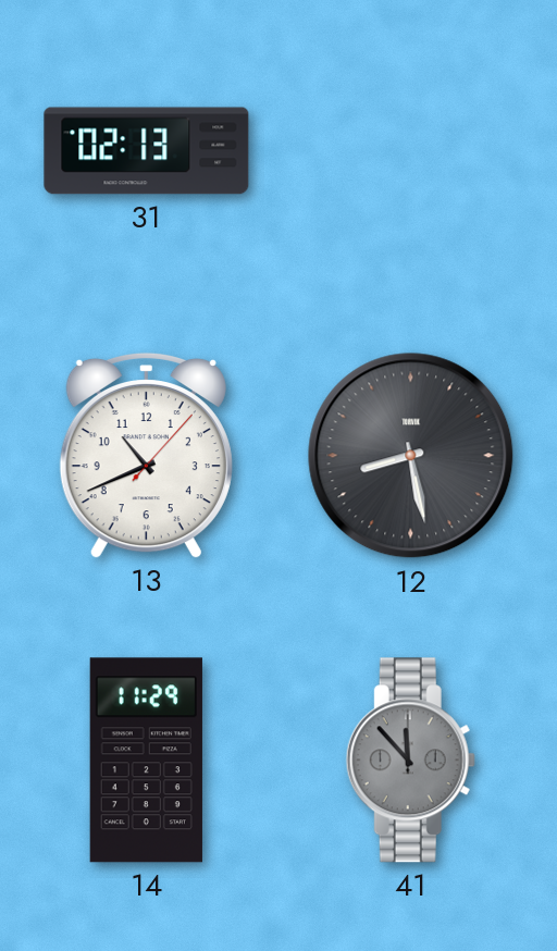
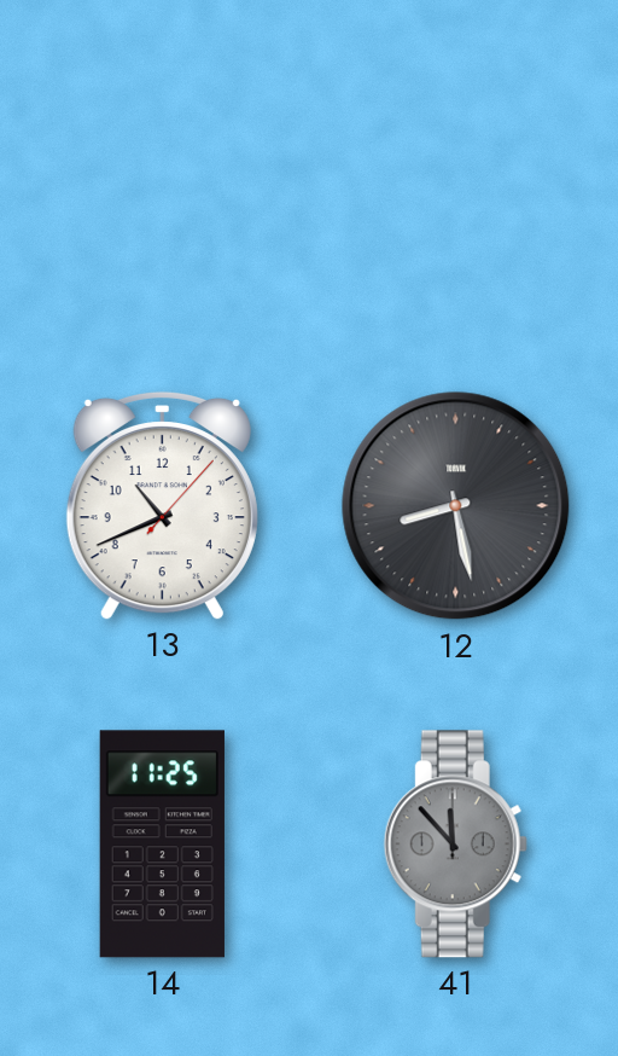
31: 02:13 -> none
14: 11:29 -> 11:25
